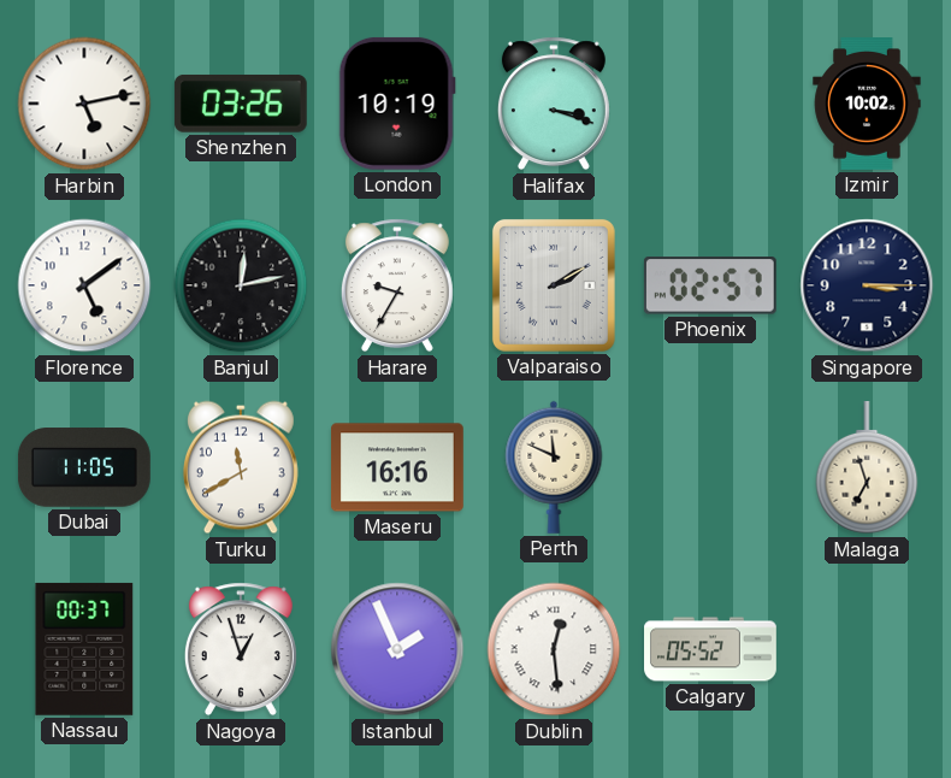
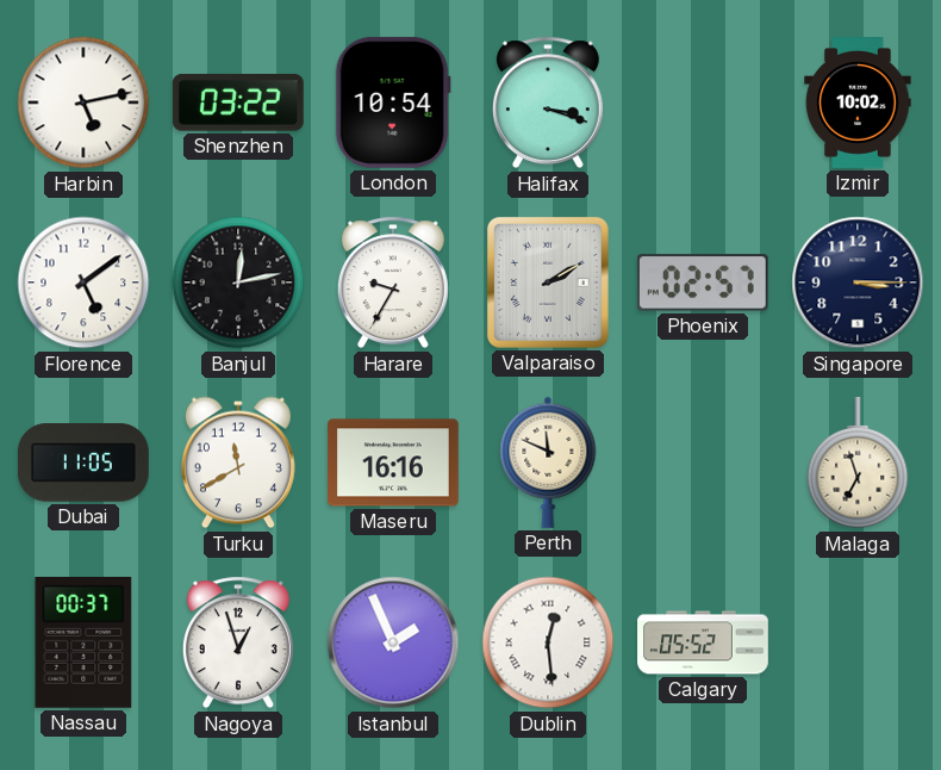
Shenzhen: 03:26 -> 03:22
London: 10:19 -> 10:54
